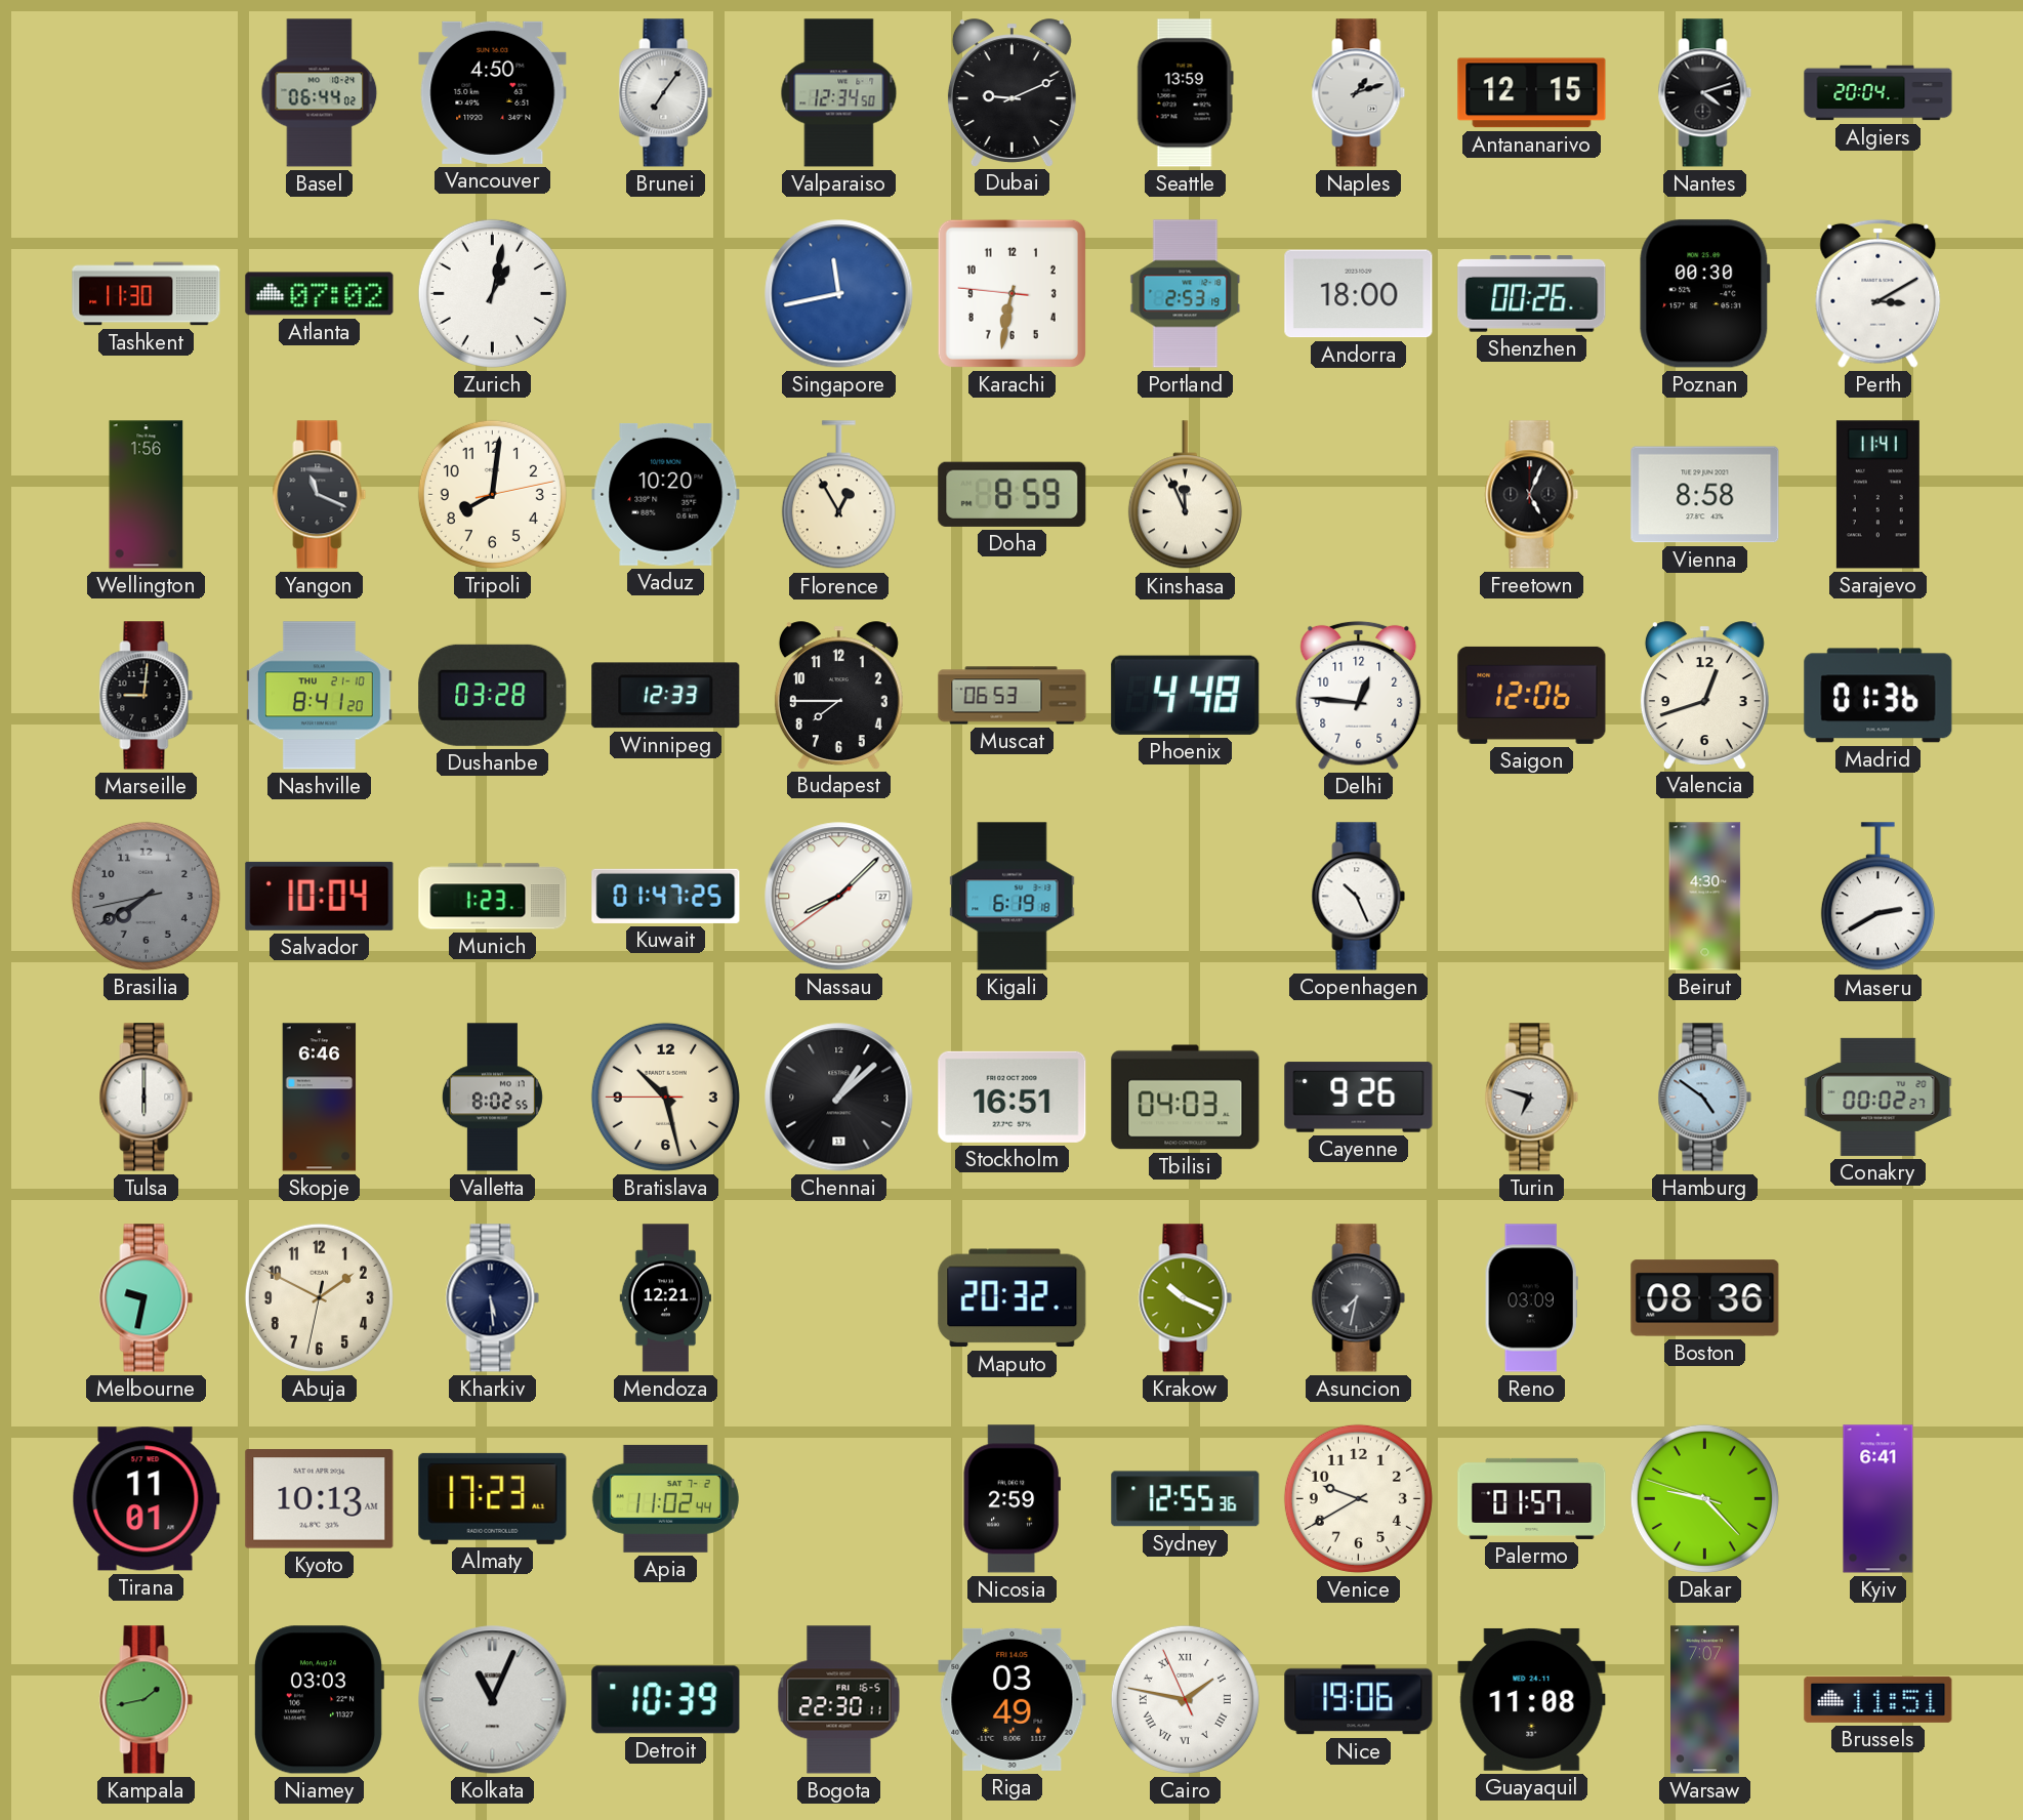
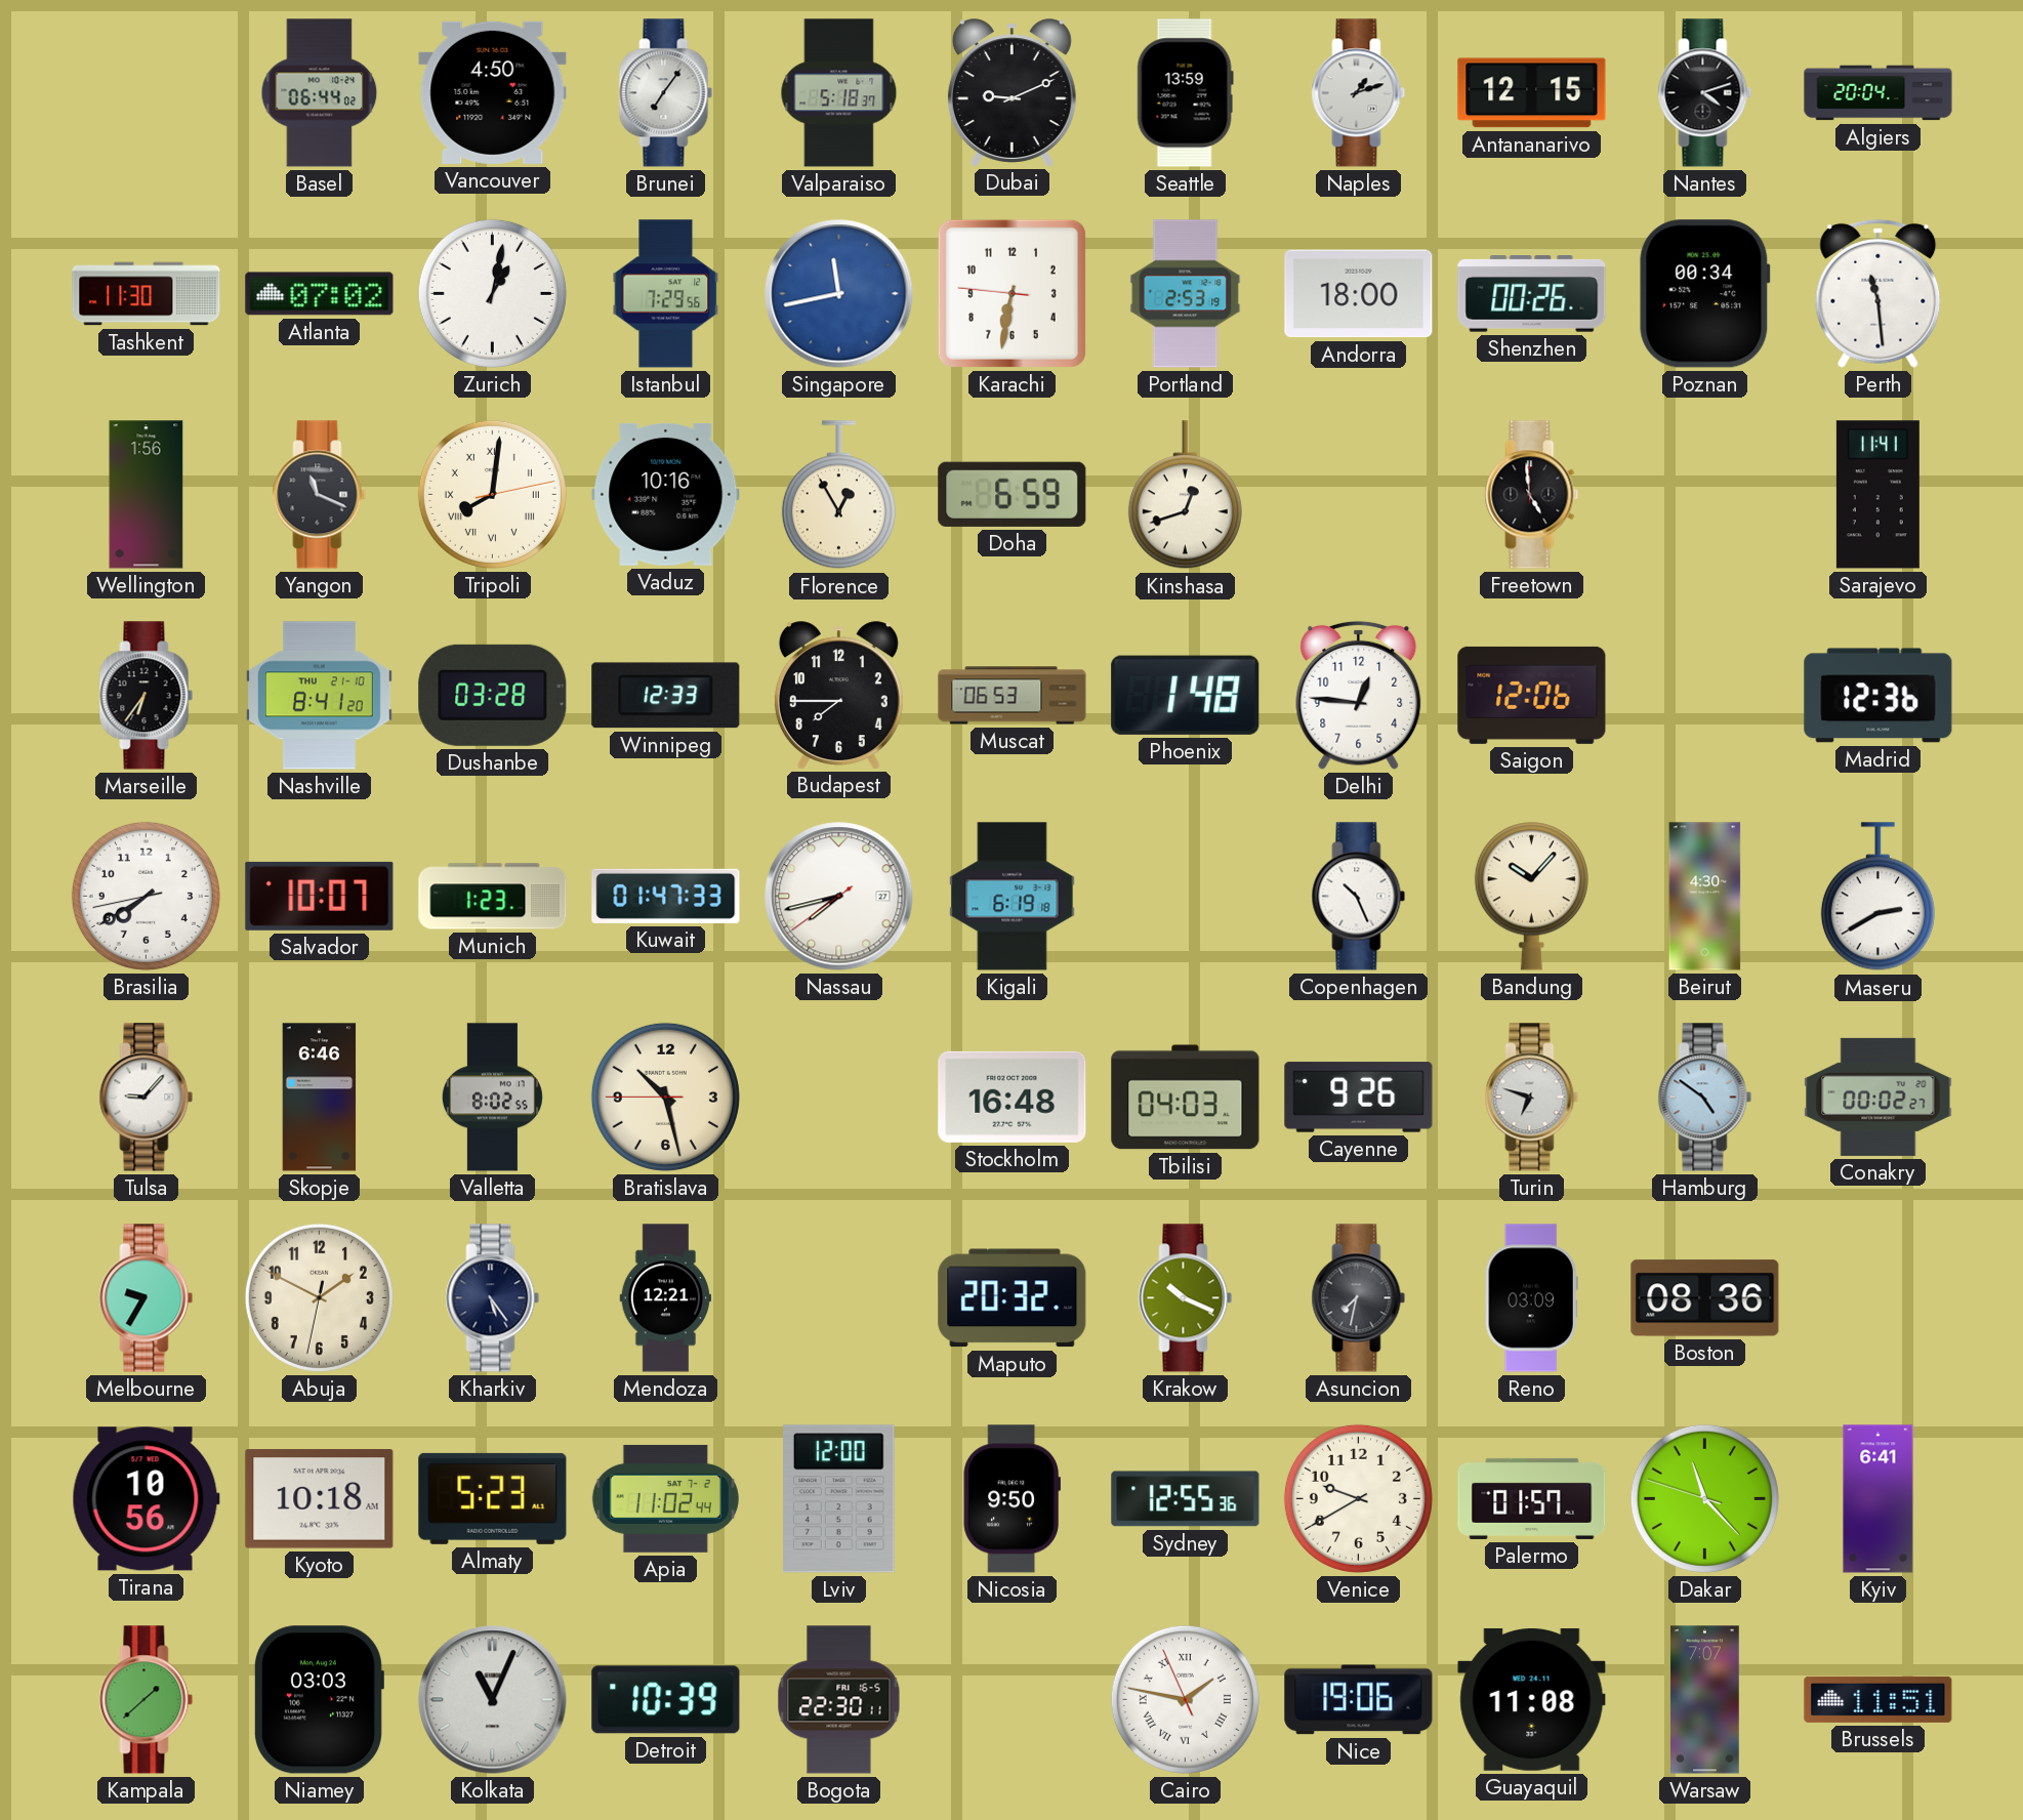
Valparaiso: 12:34 -> 5:18
Istanbul: none -> 7:29
Poznan: 00:30 -> 00:34
Perth: 3:10 -> 11:29
Tripoli numerals: Arabic -> Roman
Vaduz: 10:20 -> 10:16
Doha: 8:59 -> 6:59
Kinshasa: 11:56 -> 12:42
Freetown: 5:04 -> 4:59
Vienna: 8:58 -> none
Marseille: 9:01 -> 6:36
Phoenix: 4:48 -> 1:48
Valencia: 12:42 -> none
Madrid: 01:36 -> 12:36
Brasilia dial: grey -> white
Salvador: 10:04 -> 10:07
Kuwait: 01:47:25 -> 01:47:33
Nassau: 8:07 -> 7:42
Bandung: none -> 10:07
Tulsa: 6:00 -> 9:07
Chennai: 1:08 -> none
Stockholm: 16:51 -> 16:48
Melbourne: 9:32 -> 9:35
Kharkiv: 5:29 -> 5:24
Tirana: 11:01 -> 10:56
Kyoto: 10:13 -> 10:18
Almaty: 17:23 -> 5:23
Lviv: none -> 12:00
Nicosia: 2:59 -> 9:50
Dakar: 9:22 -> 11:22
Kampala: 1:43 -> 1:38
Riga: 03:49 -> none
